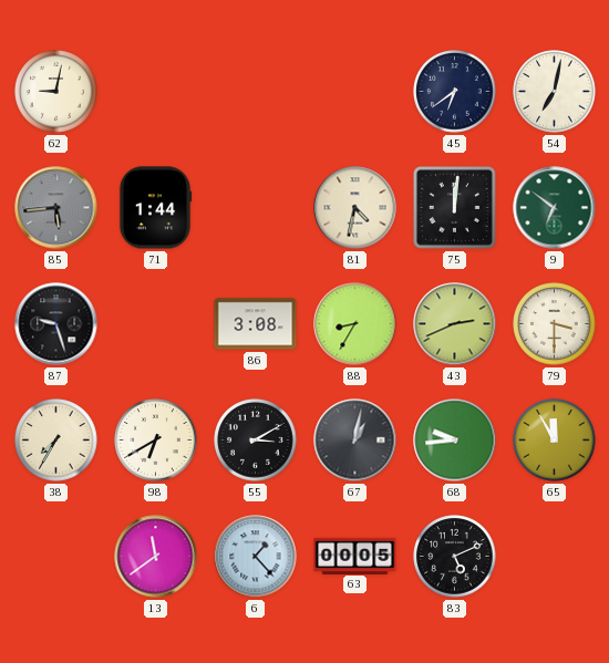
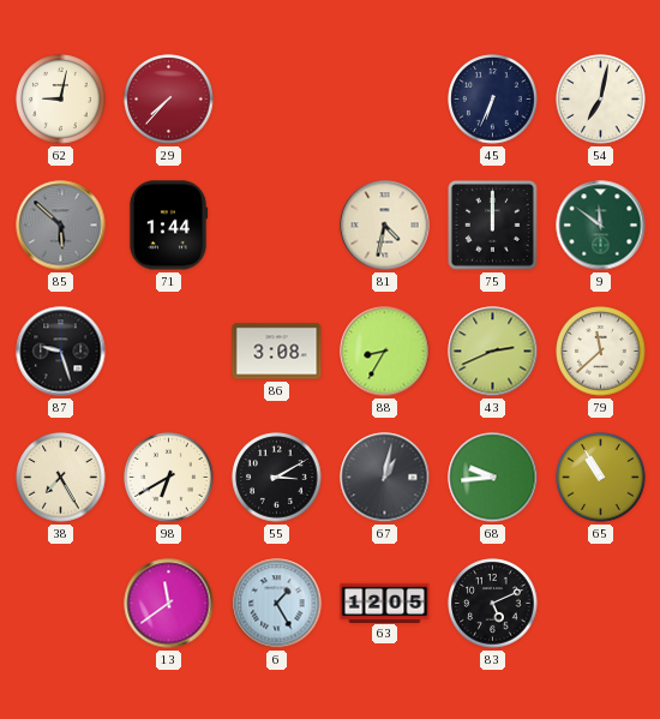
29: none -> 7:37
45: 6:39 -> 6:34
85: 5:44 -> 5:52
75: 12:01 -> 12:00
9: 6:51 -> 11:51
79: 3:30 -> 11:38
38: 7:35 -> 7:25
65: 11:55 -> 10:55
6: 1:23 -> 1:25
63: 00:05 -> 12:05
